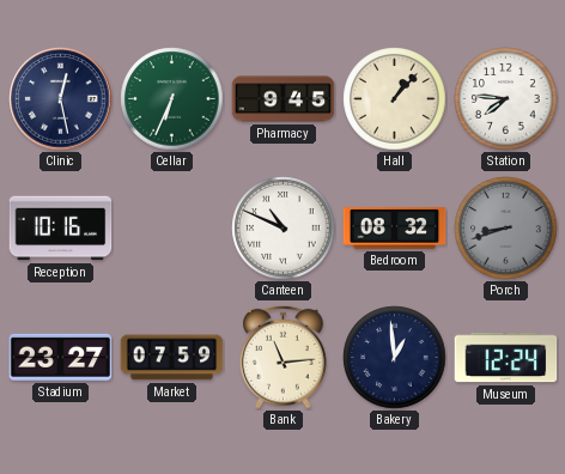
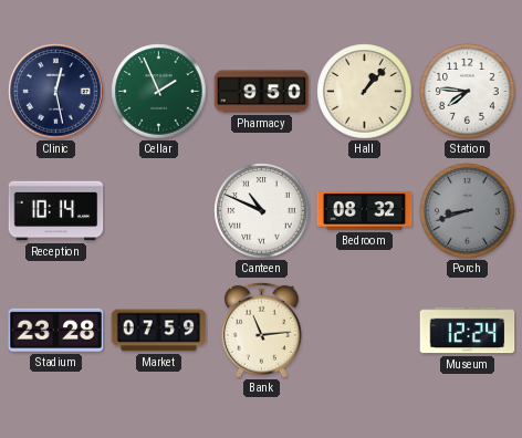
Cellar: 6:34 -> 1:56
Pharmacy: 9:45 -> 9:50
Reception: 10:16 -> 10:14
Stadium: 23:27 -> 23:28
Bakery: 12:59 -> none
